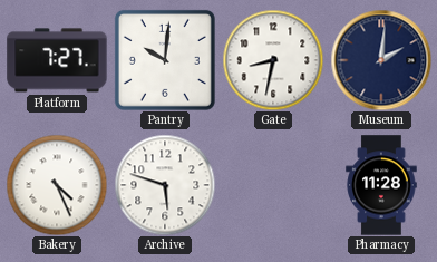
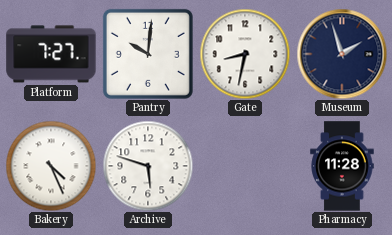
Museum: 2:01 -> 1:57
